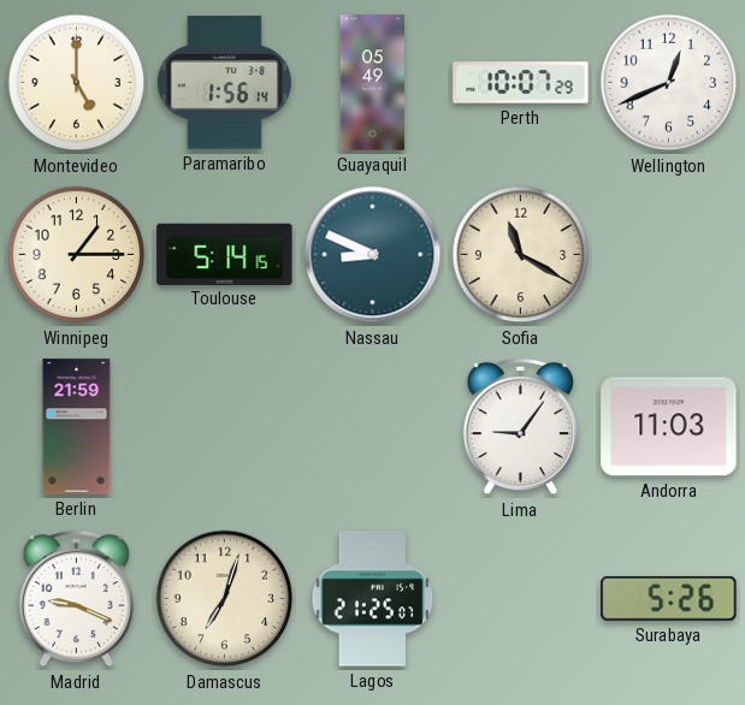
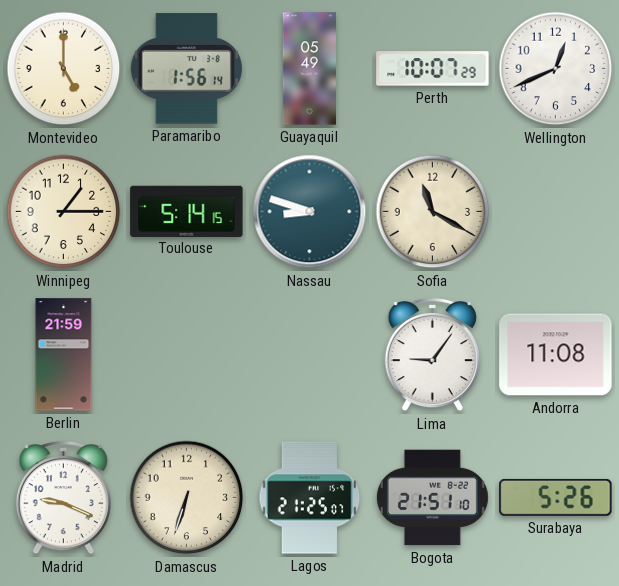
Nassau: 8:49 -> 8:48
Andorra: 11:03 -> 11:08
Damascus: 7:03 -> 6:33
Bogota: none -> 21:51
